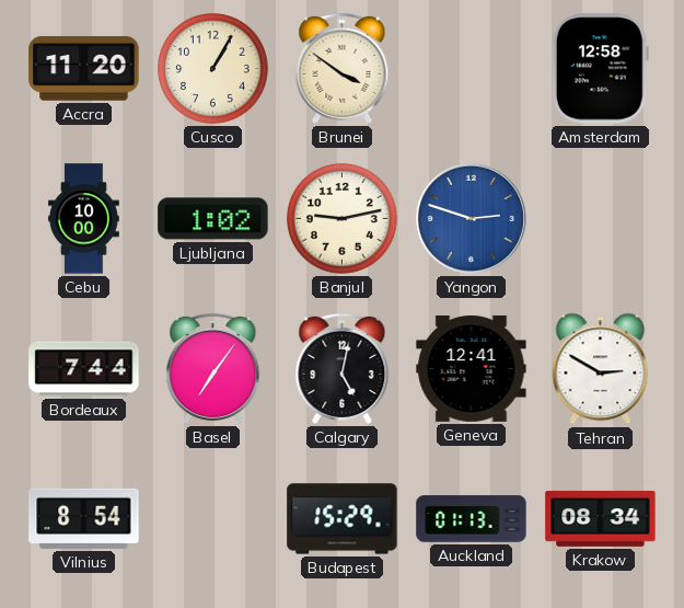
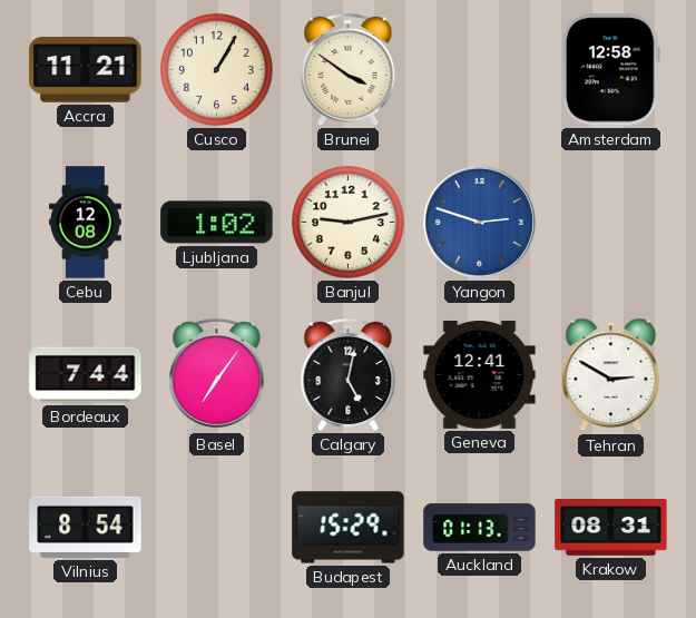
Accra: 11:20 -> 11:21
Cebu: 10:00 -> 12:08
Krakow: 08:34 -> 08:31
